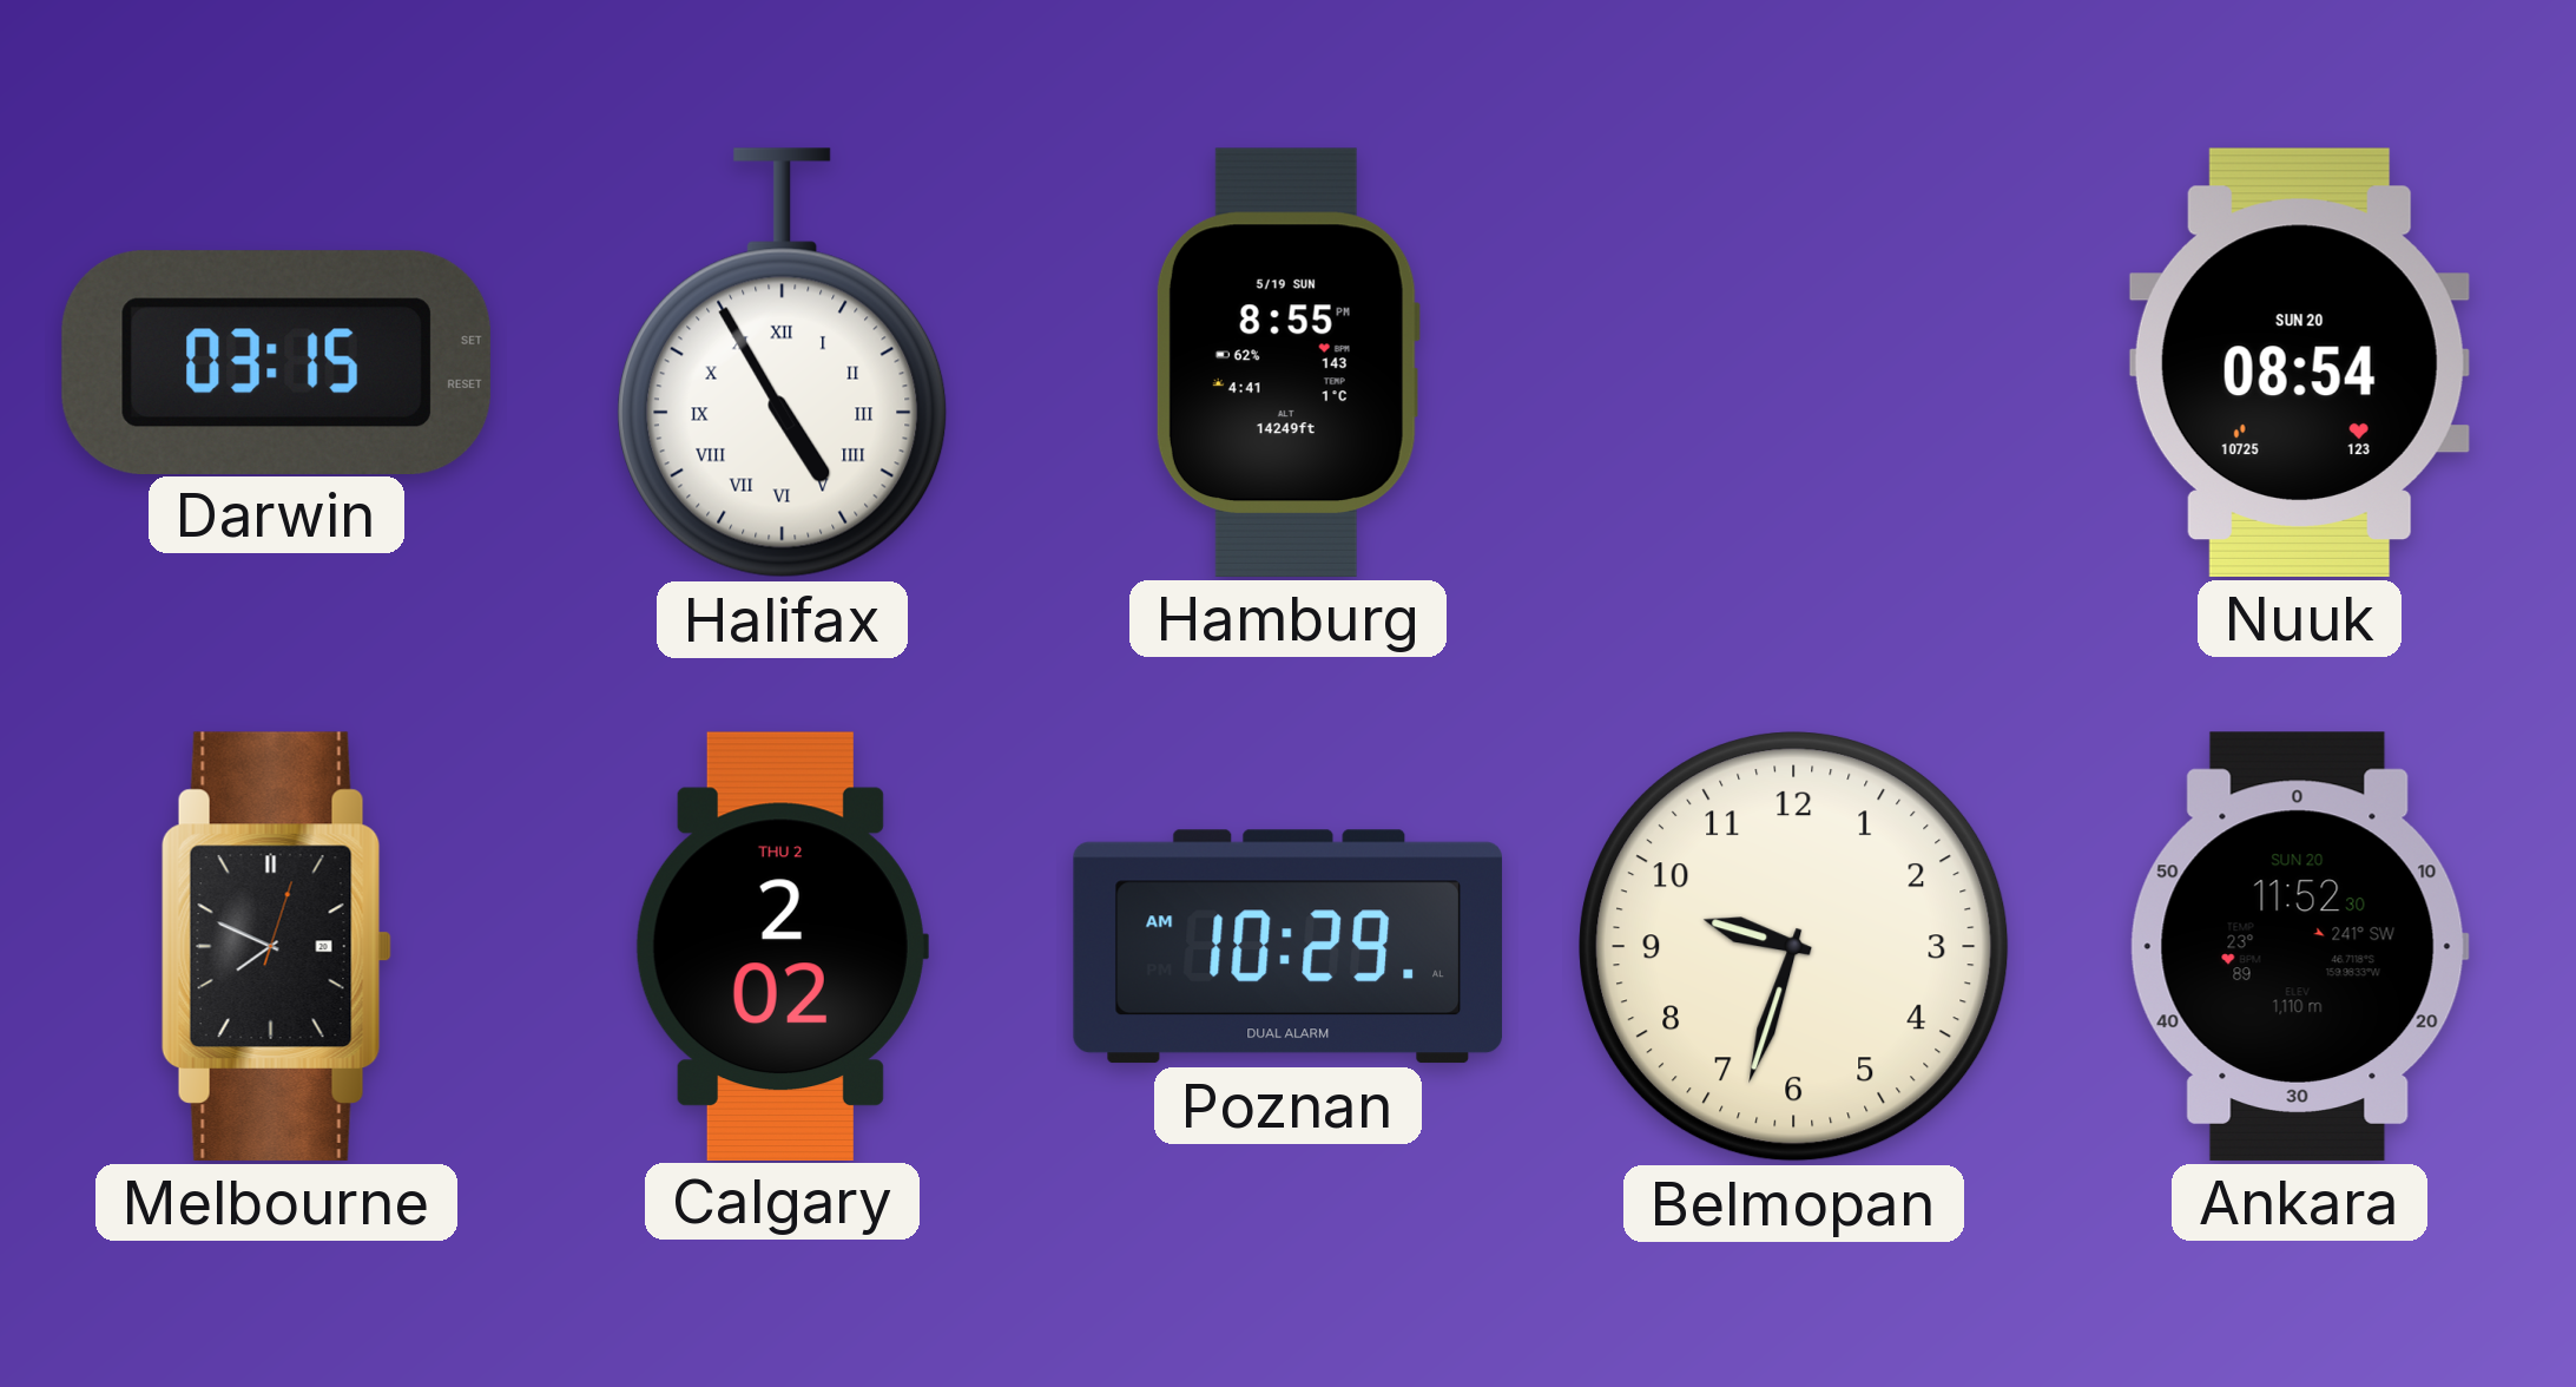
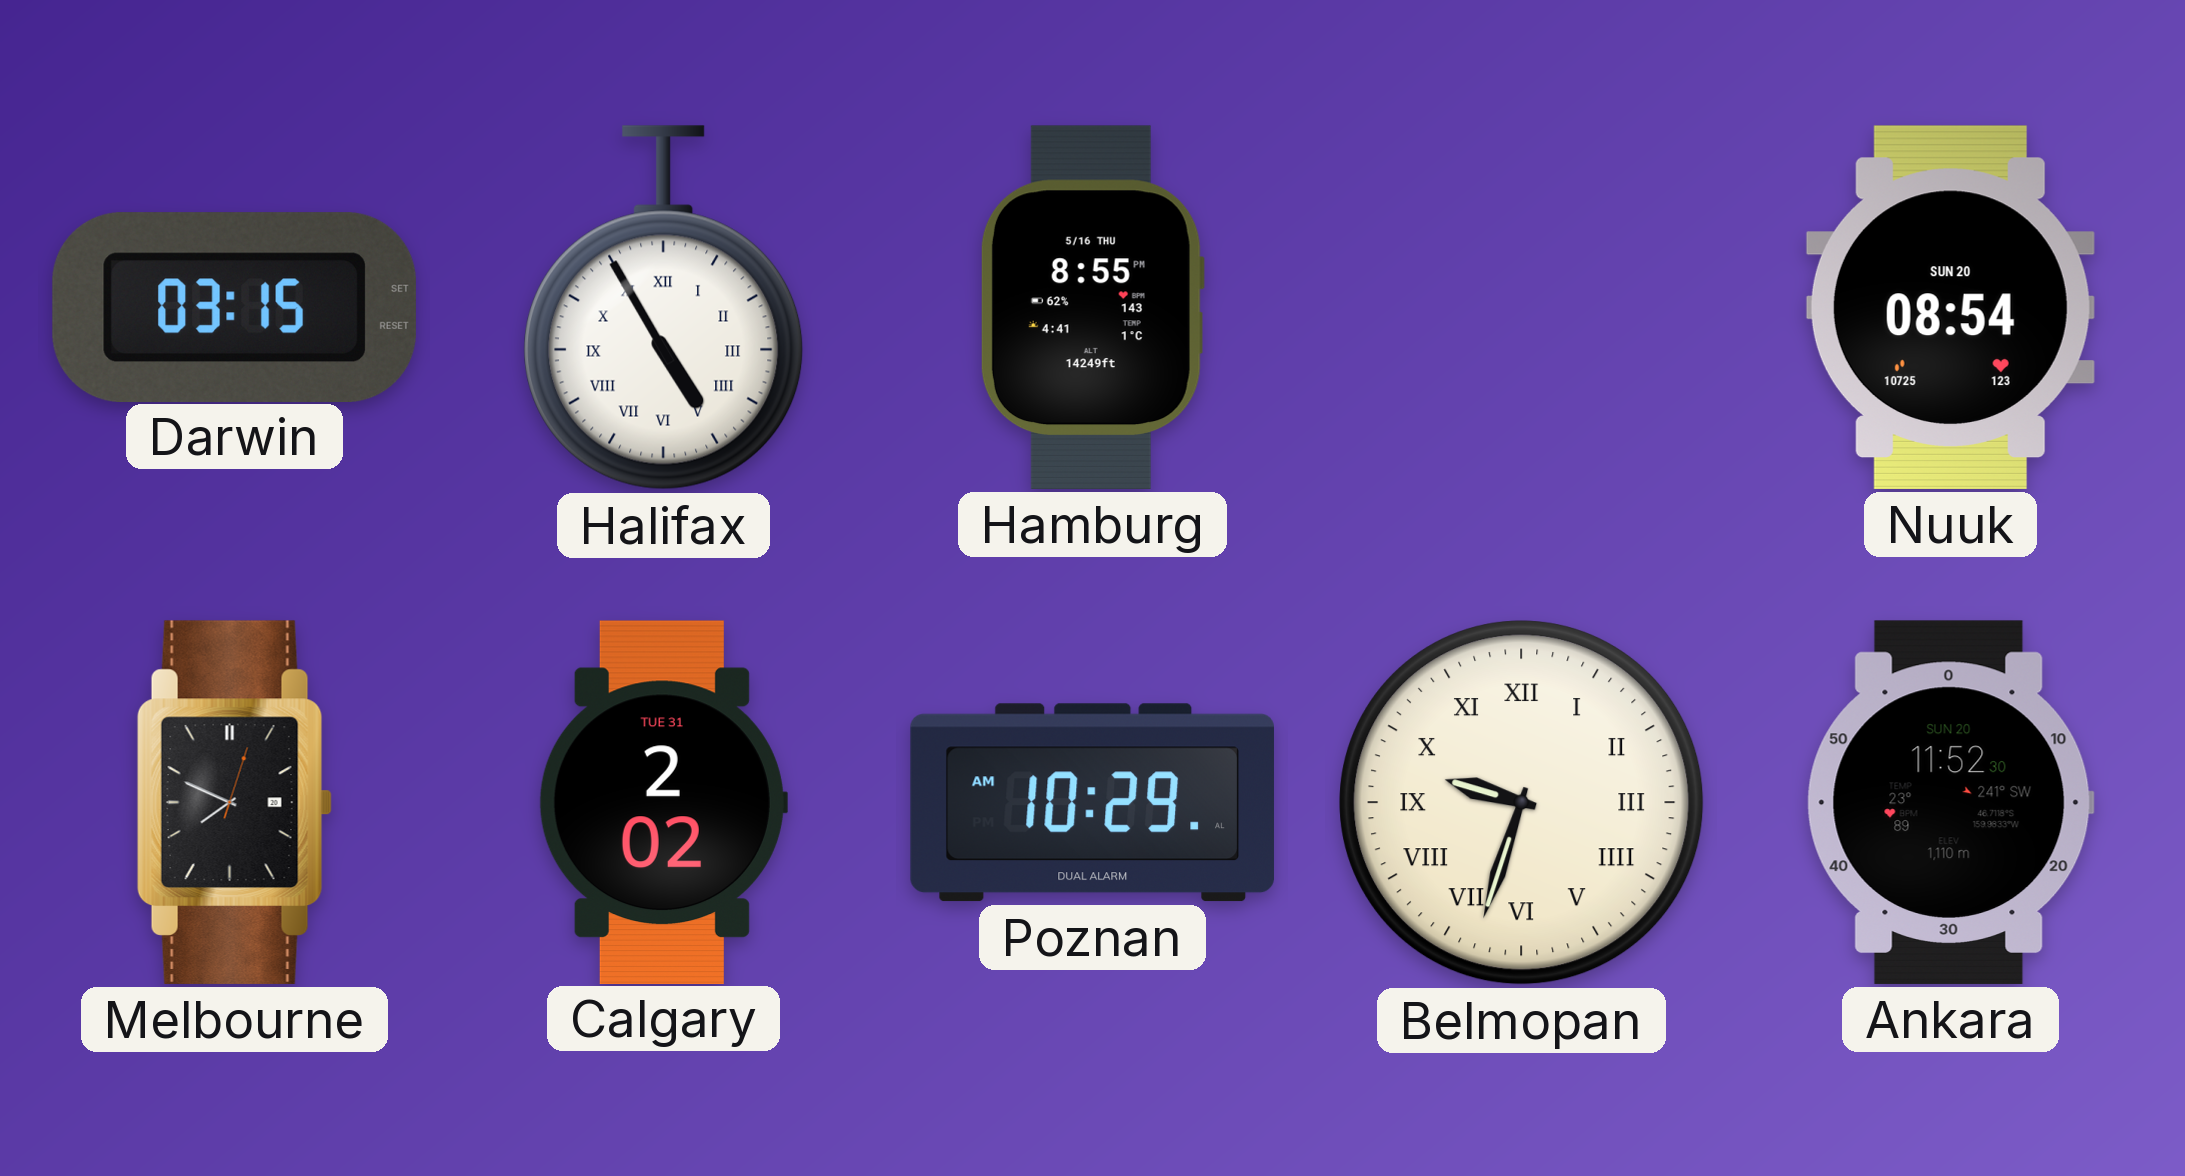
Hamburg date: 5/19 SUN -> 5/16 THU
Calgary date: THU 2 -> TUE 31
Belmopan numerals: Arabic -> Roman
